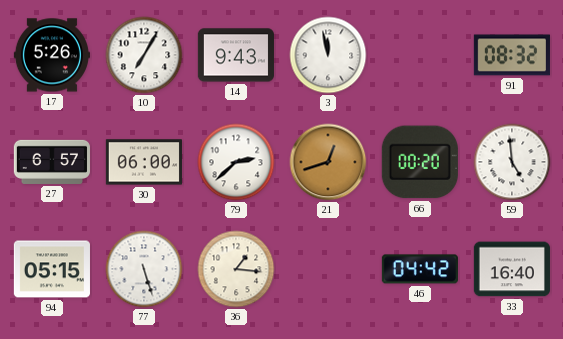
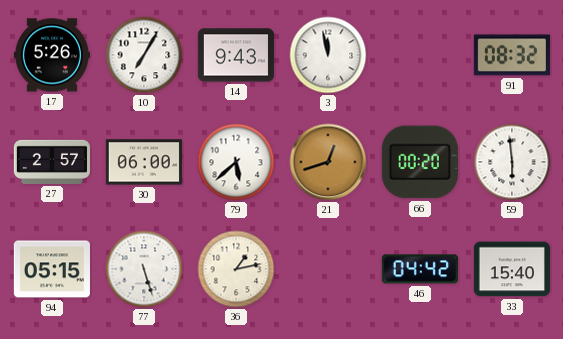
27: 6:57 -> 2:57
79: 2:38 -> 5:38
59: 4:59 -> 5:59
36: 1:16 -> 1:13
33: 16:40 -> 15:40
